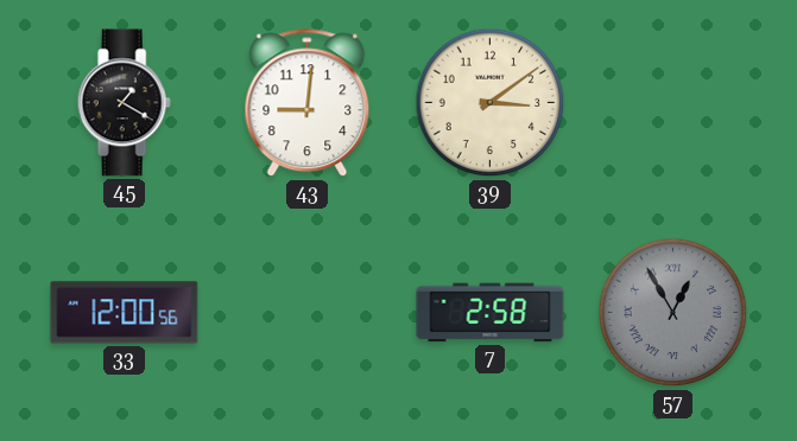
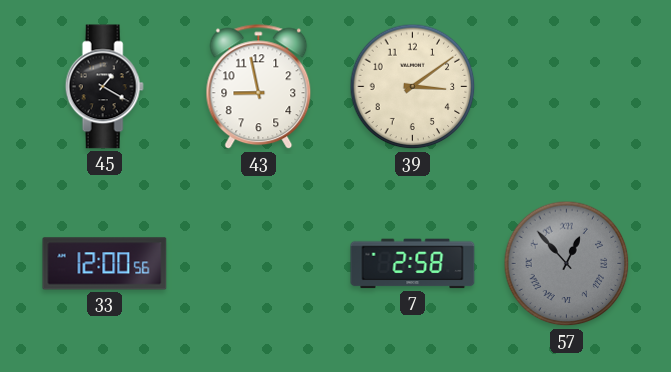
43: 9:01 -> 8:58
57: 12:55 -> 12:53
